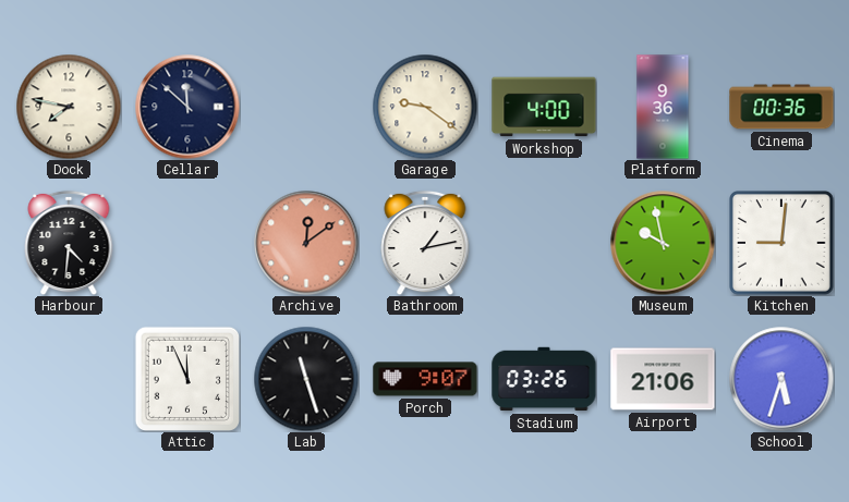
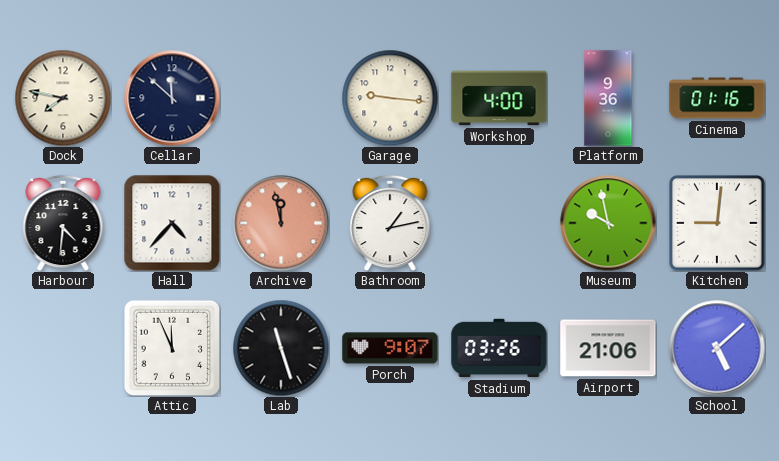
Garage: 9:21 -> 9:16
Cinema: 00:36 -> 01:16
Hall: none -> 4:37
Archive: 12:09 -> 11:58
School: 5:33 -> 5:08
